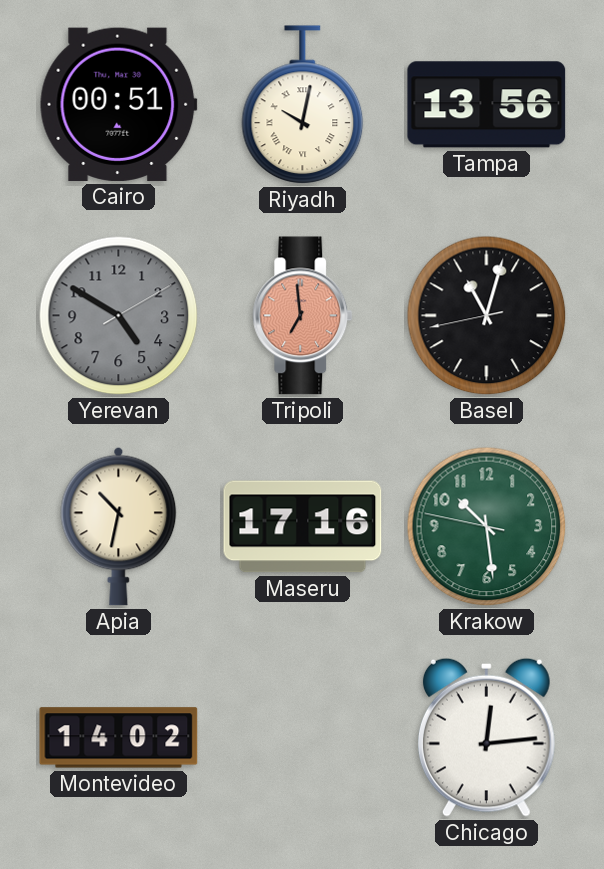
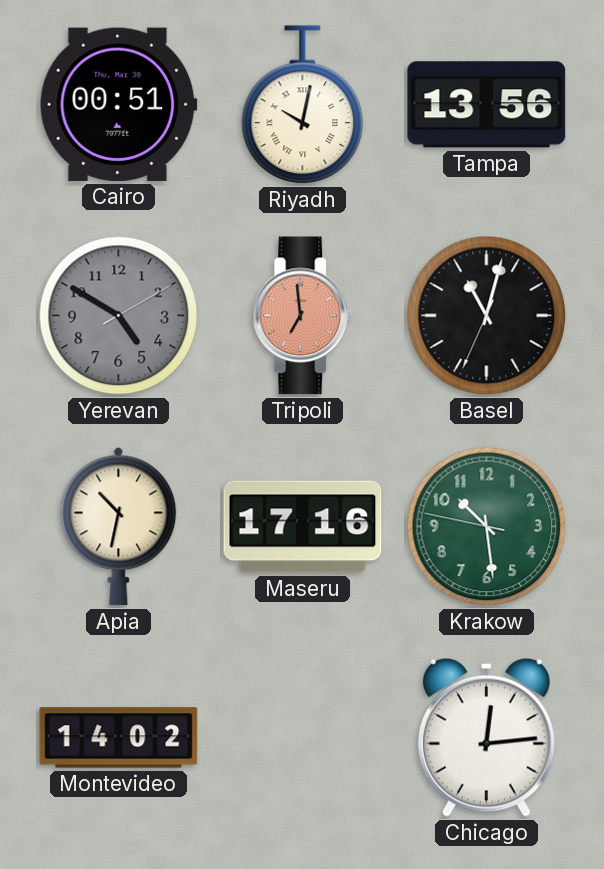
Basel: 11:02:43 -> 11:02:34
